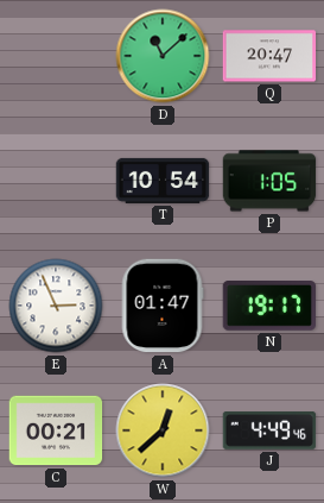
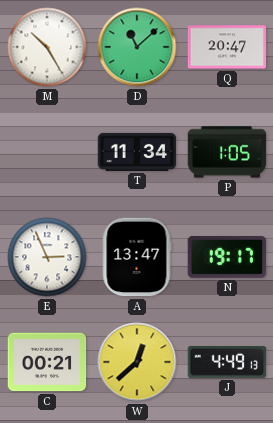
M: none -> 10:25
T: 10:54 -> 11:34
A: 01:47 -> 13:47
J: 4:49:46 -> 4:49:13
